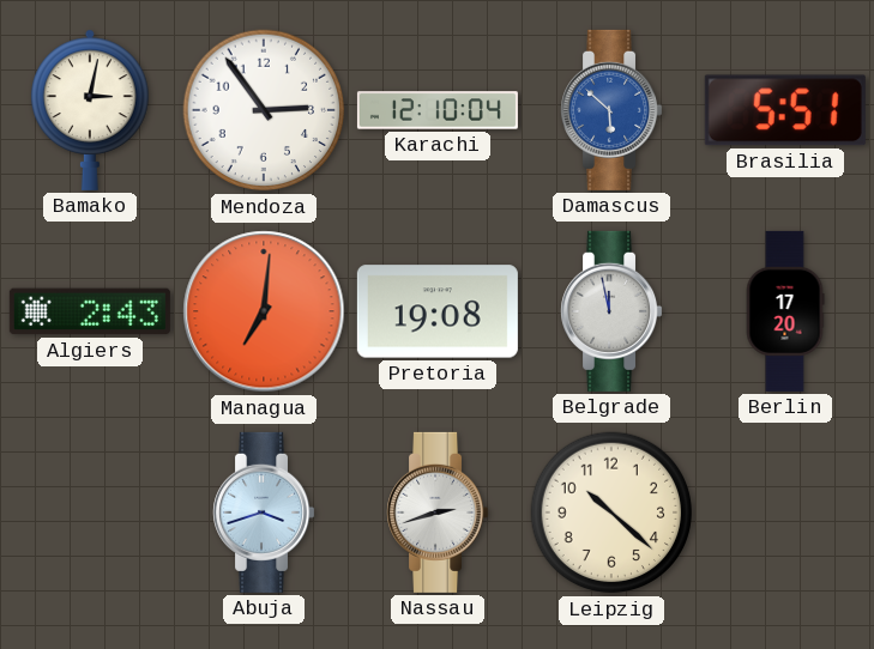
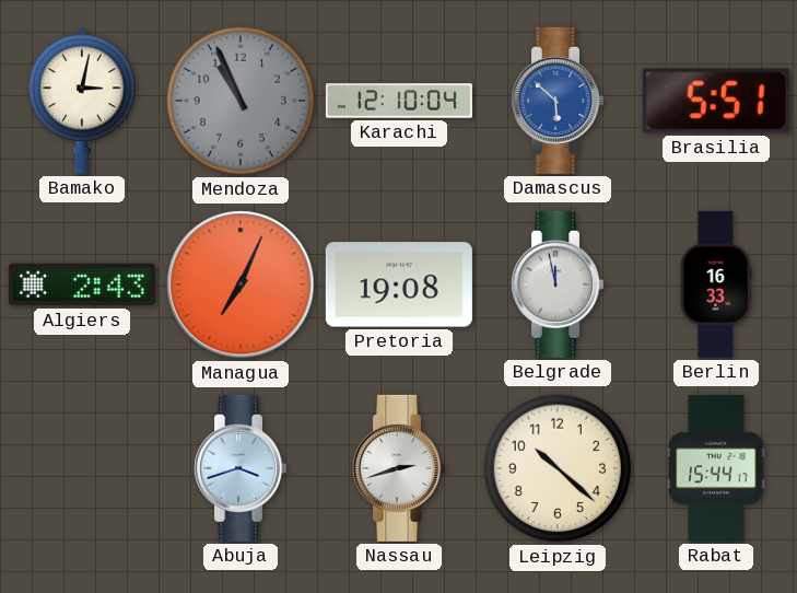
Mendoza: 2:54 -> 10:56
Mendoza dial: white -> grey
Managua: 7:01 -> 7:04
Berlin: 17:20 -> 16:33
Rabat: none -> 15:44
